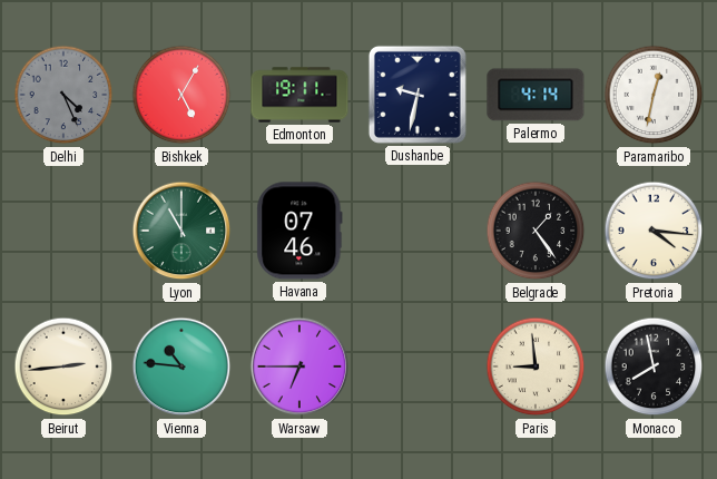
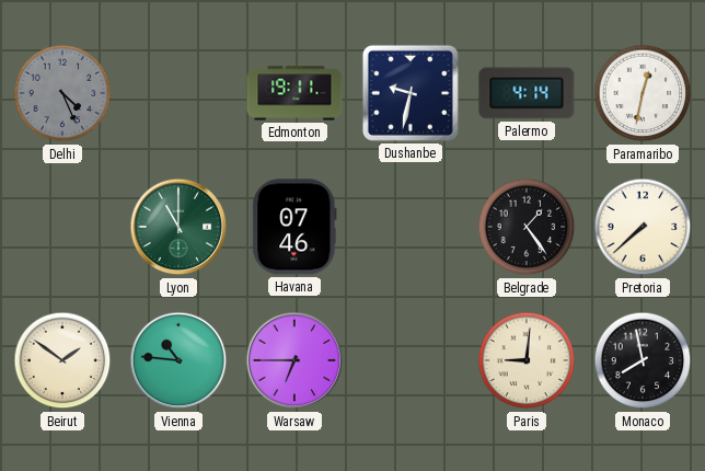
Bishkek: 5:05 -> none
Pretoria: 4:16 -> 7:38
Beirut: 2:44 -> 1:51
Paris: 8:59 -> 9:01
